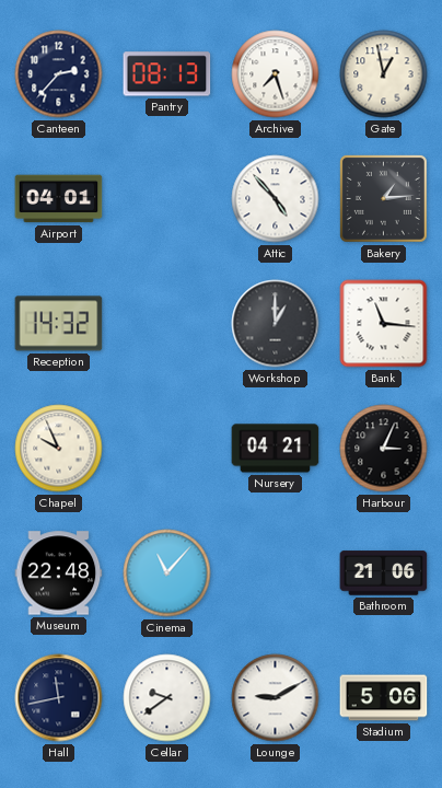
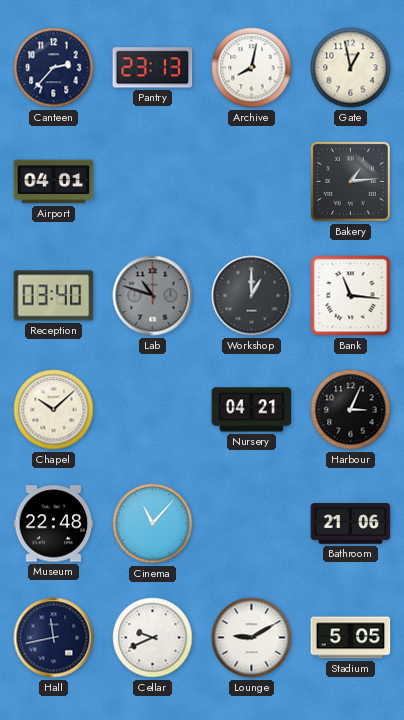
Pantry: 08:13 -> 23:13
Archive: 7:27 -> 8:02
Attic: 4:53 -> none
Reception: 14:32 -> 03:40
Lab: none -> 10:48
Chapel: 9:56 -> 10:08
Cellar: 9:39 -> 9:41
Stadium: 5:06 -> 5:05
